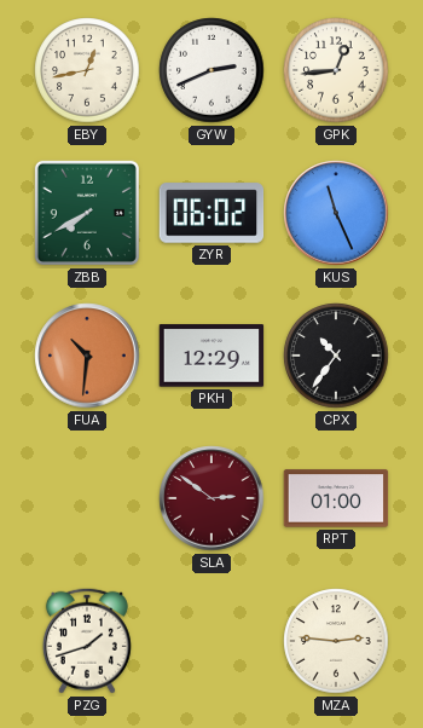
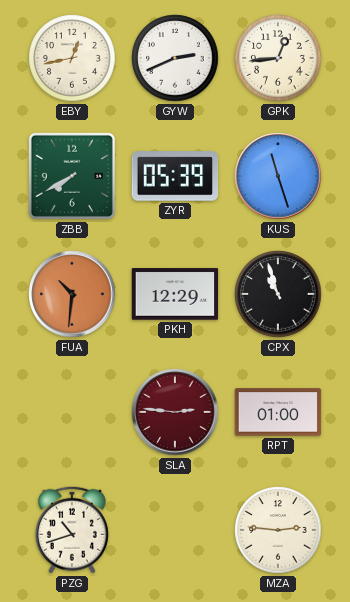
ZYR: 06:02 -> 05:39
KUS: 11:26 -> 11:27
CPX: 10:36 -> 10:57
SLA: 2:51 -> 2:46
PZG: 1:42 -> 10:42
